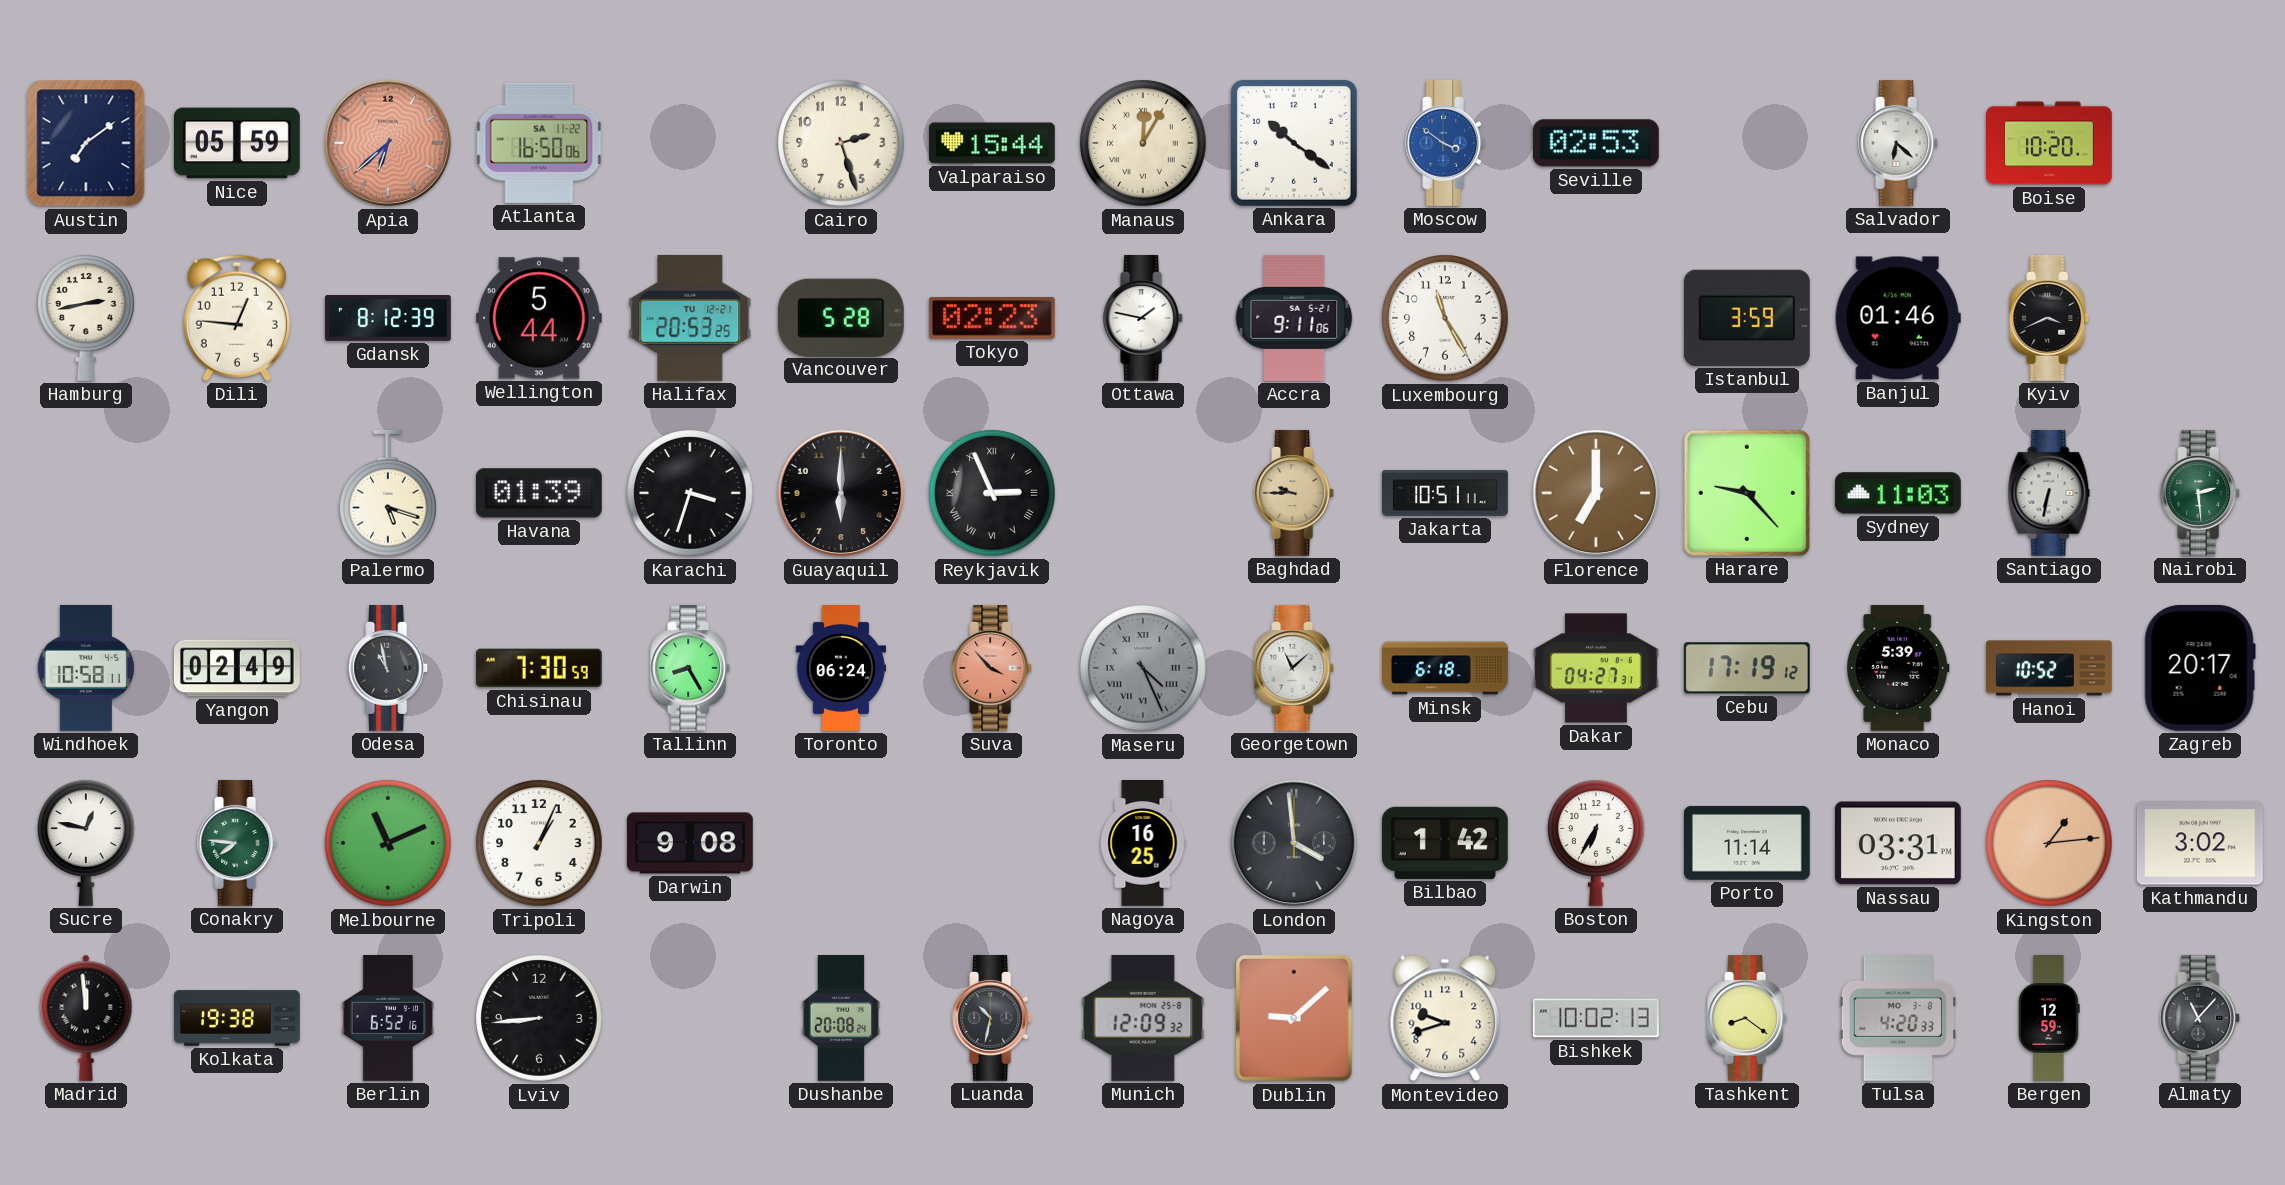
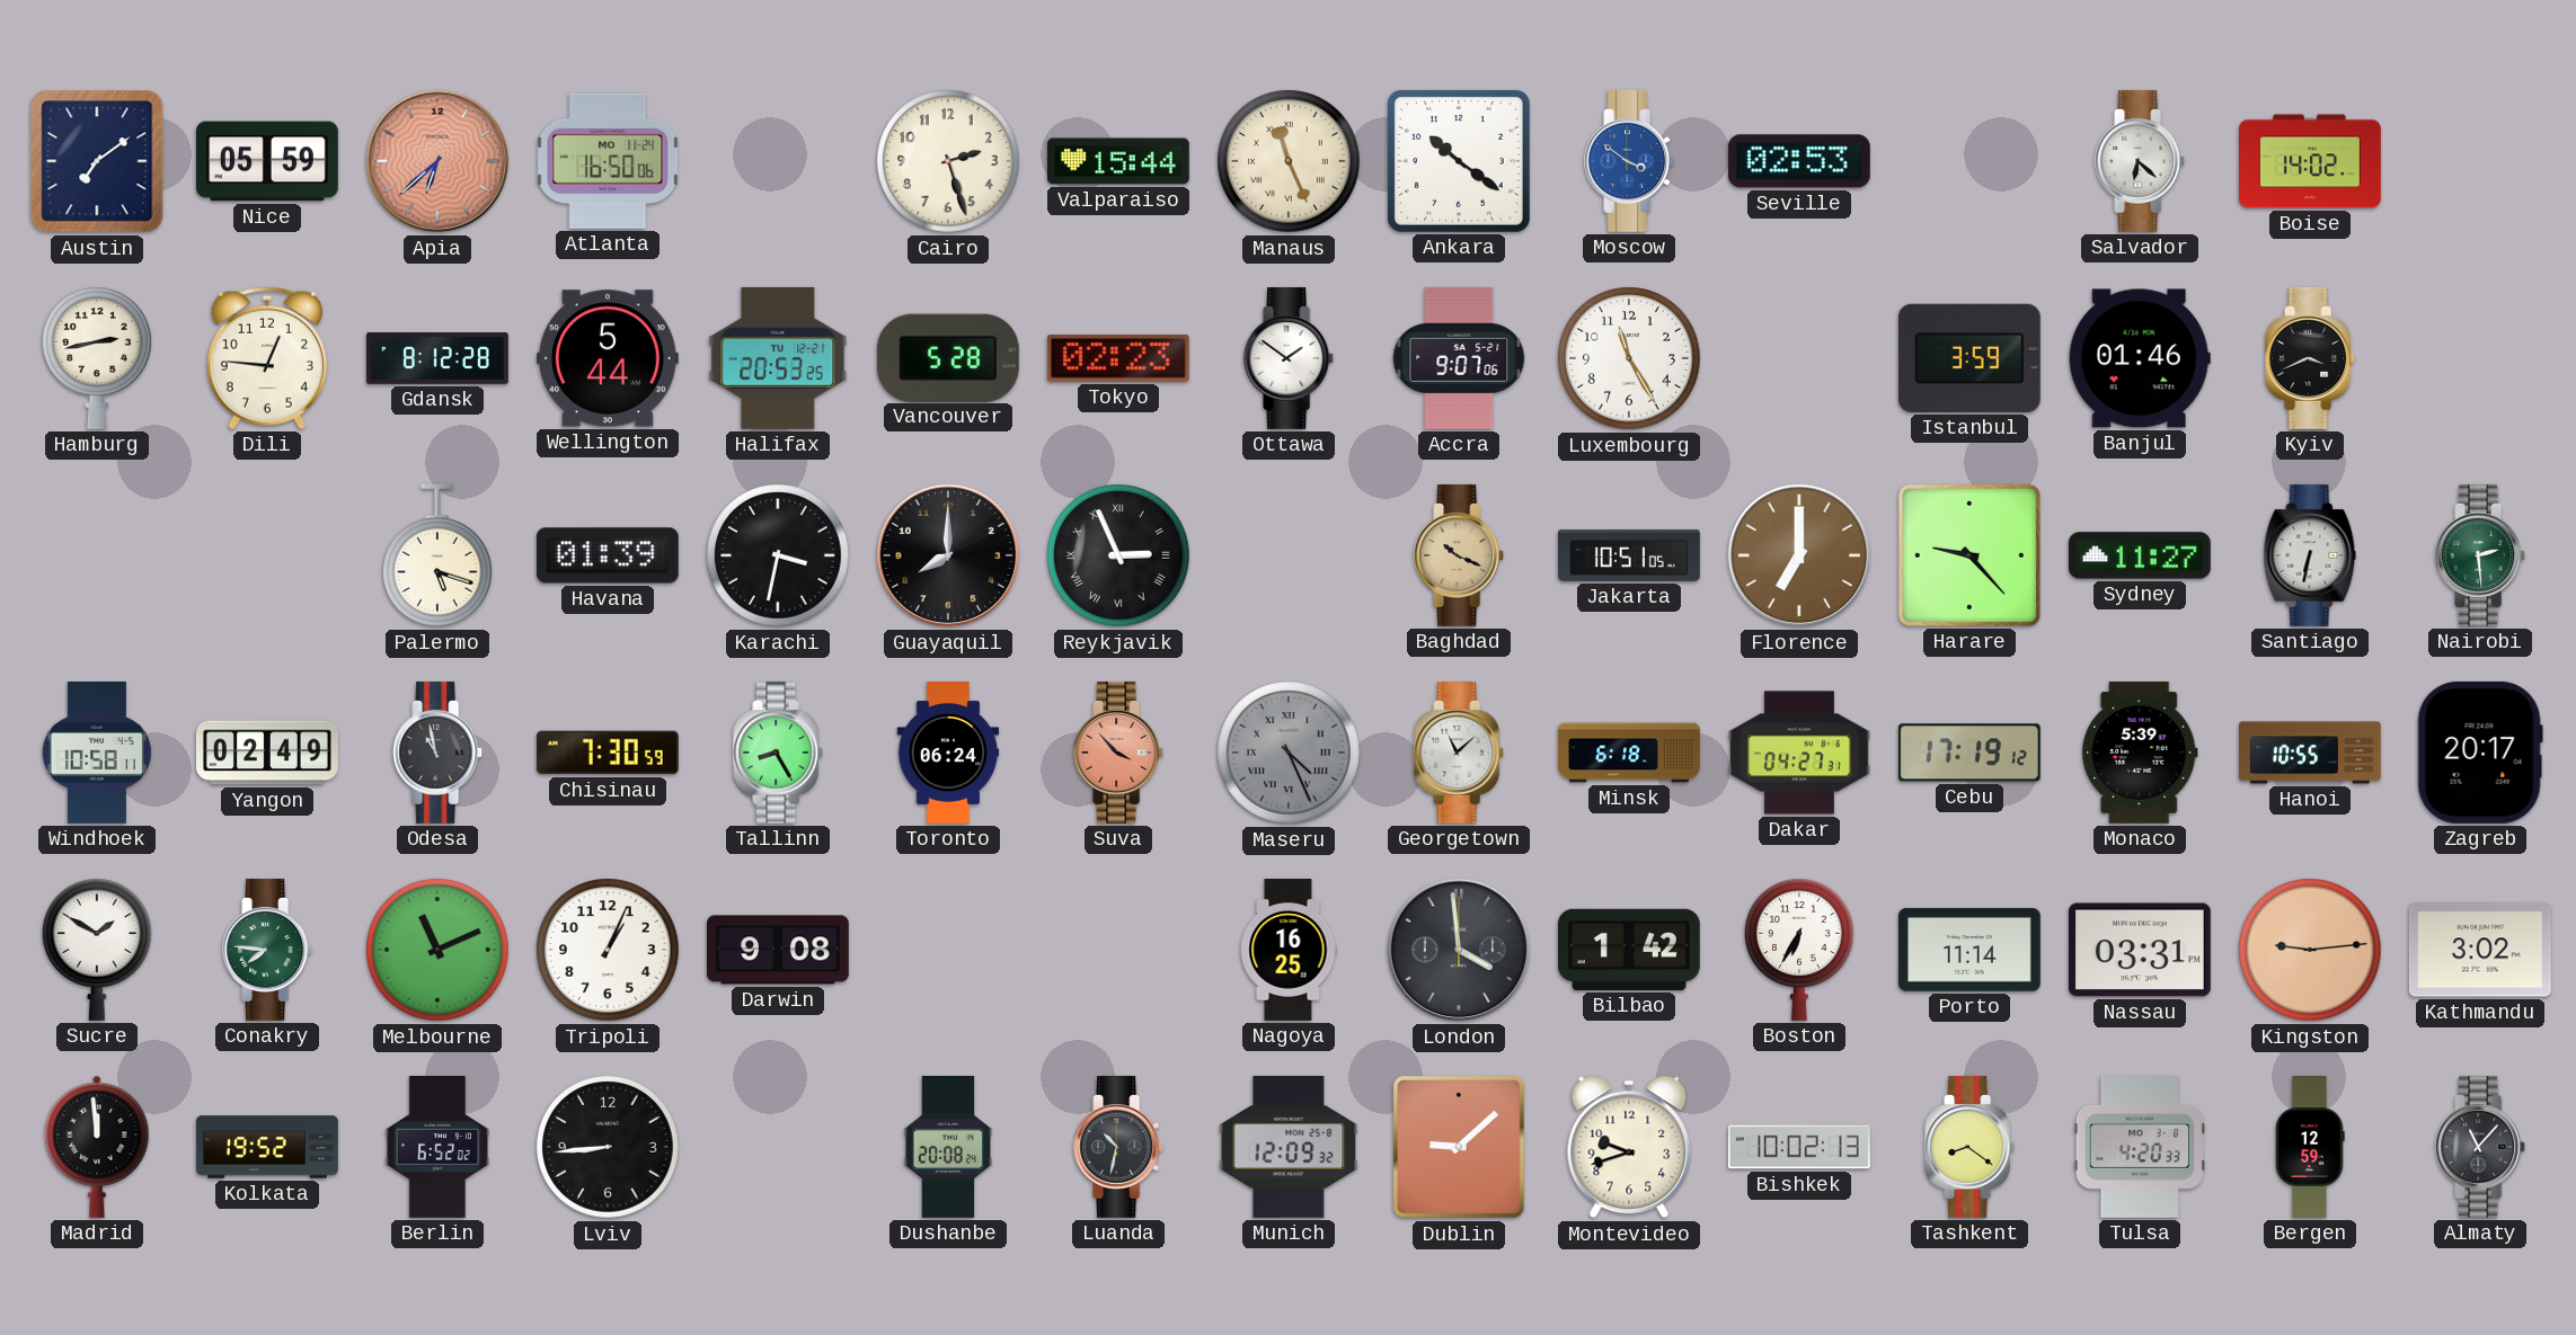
Atlanta date: SA 11-22 -> MO 11-24
Manaus: 12:05 -> 11:26
Boise: 10:20 -> 14:02
Gdansk: 8:12:39 -> 8:12:28
Ottawa: 1:47 -> 1:51
Accra: 9:11 -> 9:07
Karachi: 3:33 -> 3:32
Guayaquil: 6:00 -> 8:00
Baghdad: 9:45 -> 10:19
Jakarta: 10:51:11 -> 10:51:05
Sydney: 11:03 -> 11:27
Hanoi: 10:52 -> 10:55
Sucre: 12:47 -> 1:50
Kingston: 1:14 -> 9:14
Kolkata: 19:38 -> 19:52
Berlin: 6:52:16 -> 6:52:02
